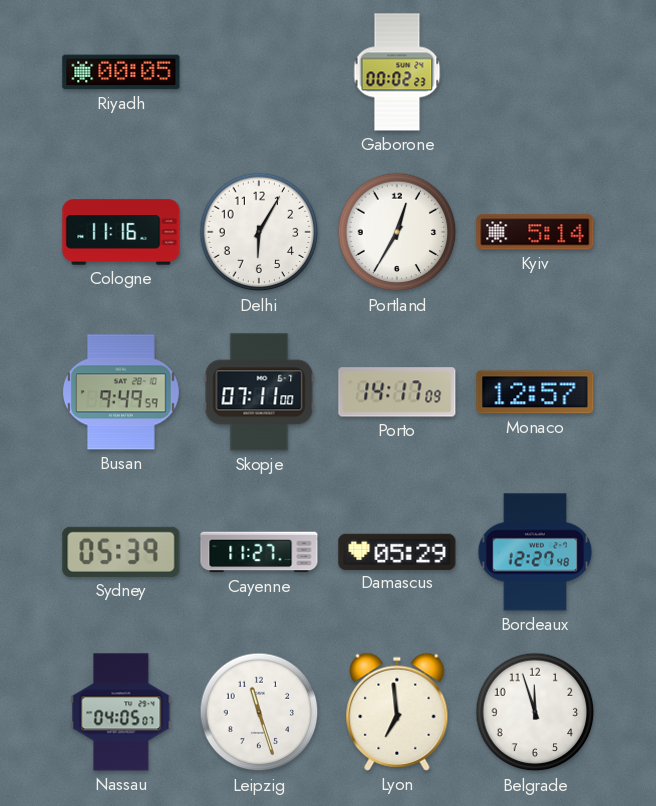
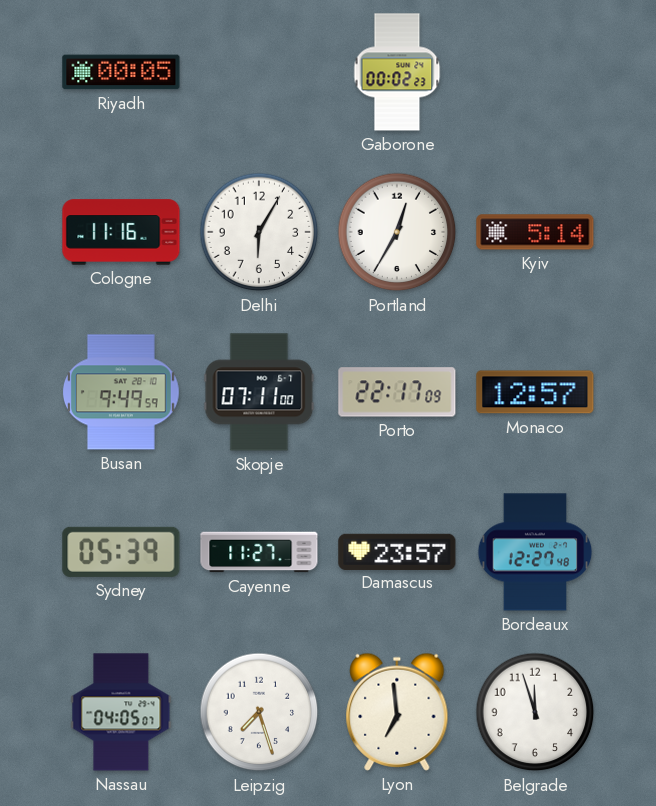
Porto: 14:17 -> 22:17
Damascus: 05:29 -> 23:57
Leipzig: 11:27 -> 7:27
